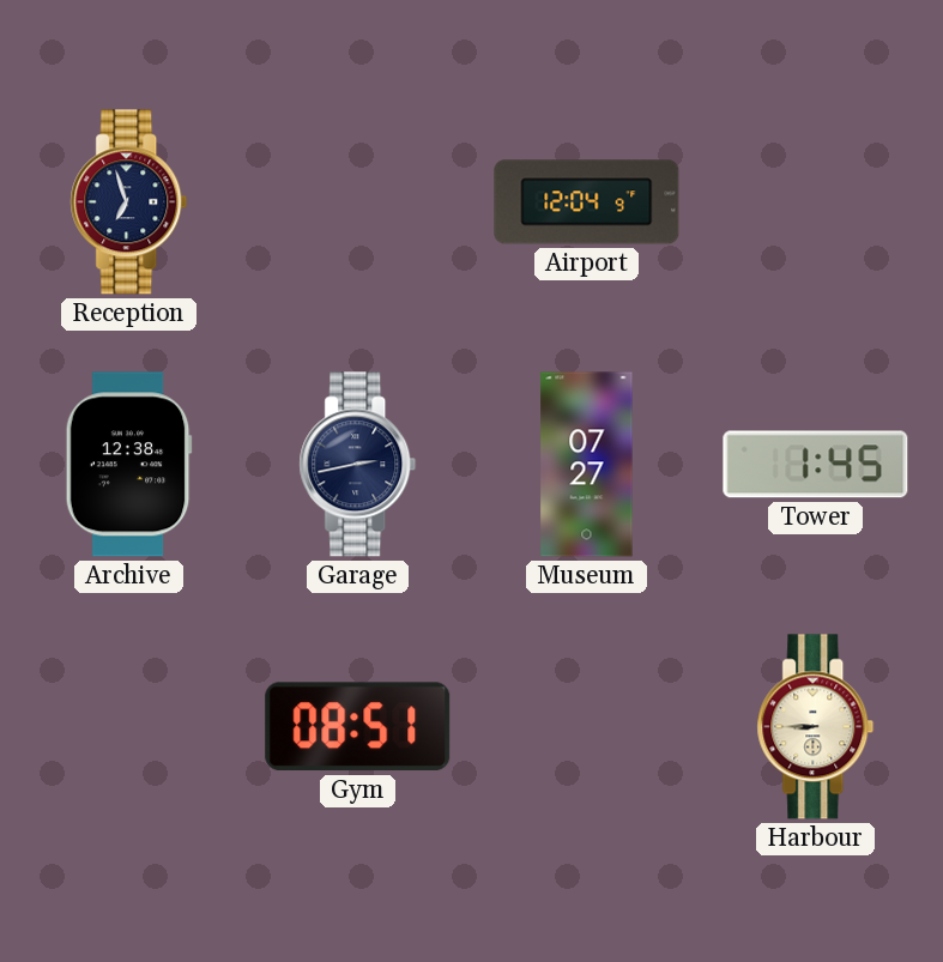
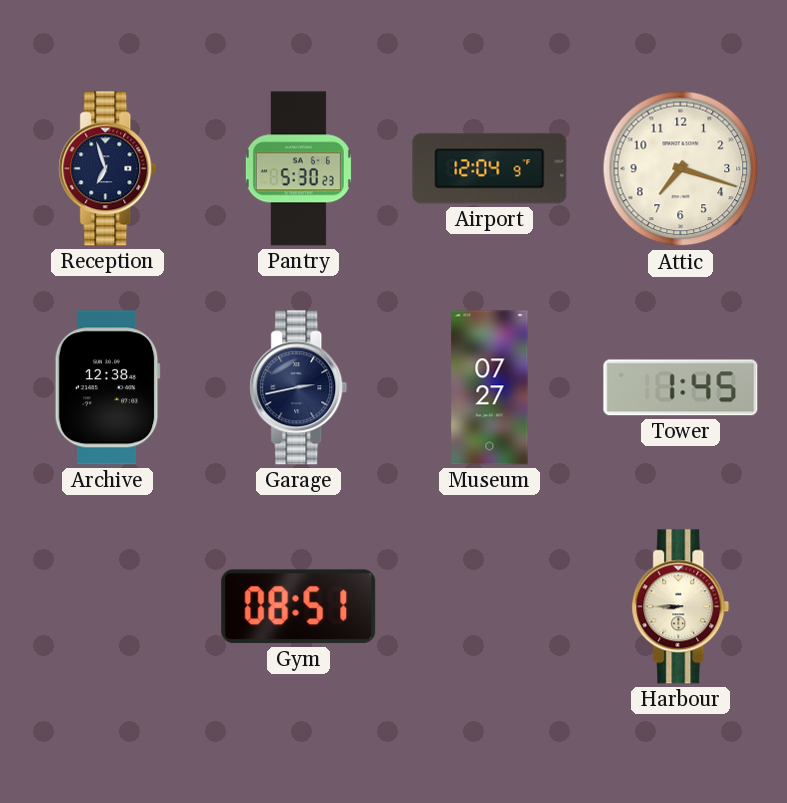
Pantry: none -> 5:30
Attic: none -> 7:18
